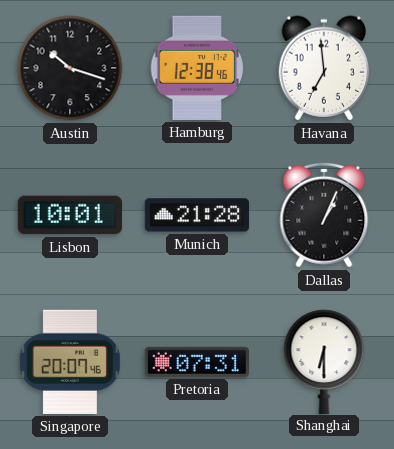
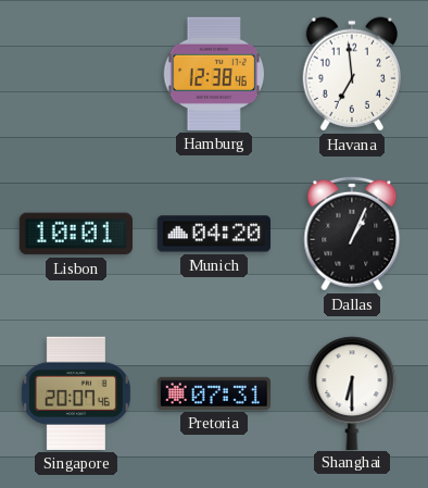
Austin: 10:18 -> none
Munich: 21:28 -> 04:20
